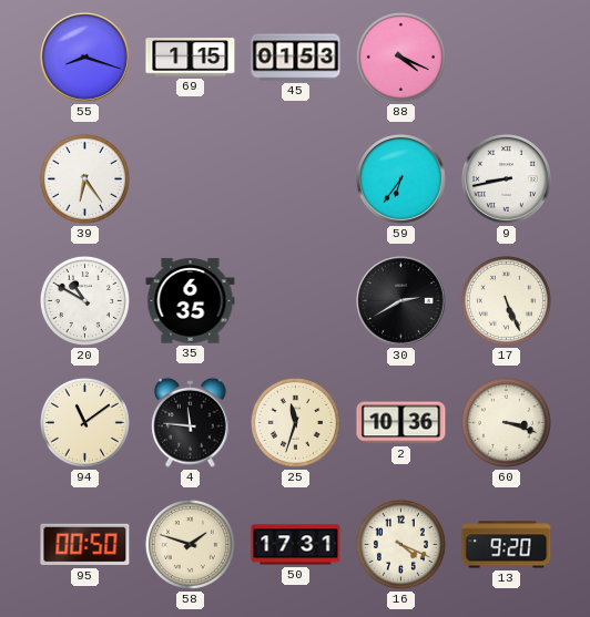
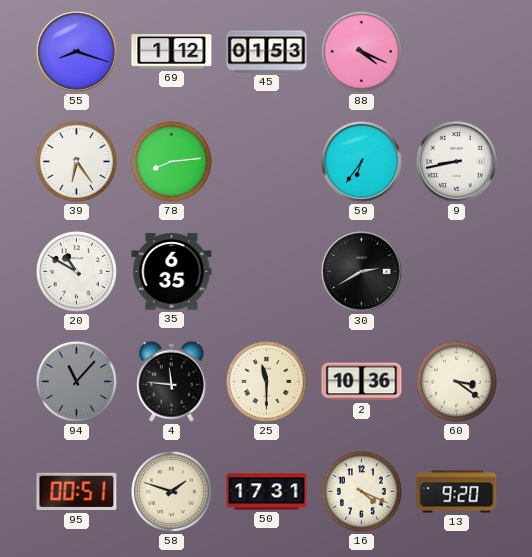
69: 1:15 -> 1:12
78: none -> 8:14
17: 5:26 -> none
94: 11:09 -> 11:07
94 dial: cream -> grey
25: 11:33 -> 11:30
60: 3:18 -> 3:21
95: 00:50 -> 00:51
